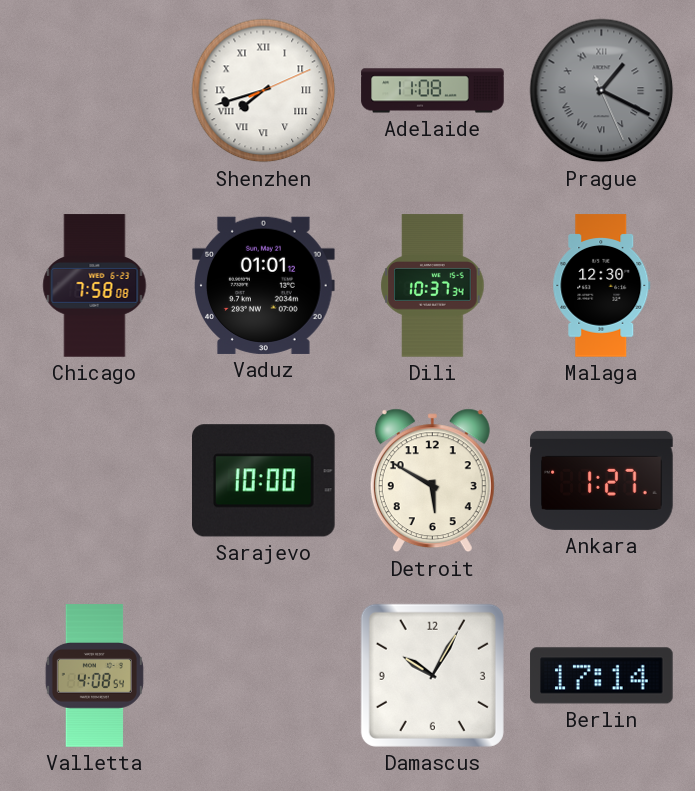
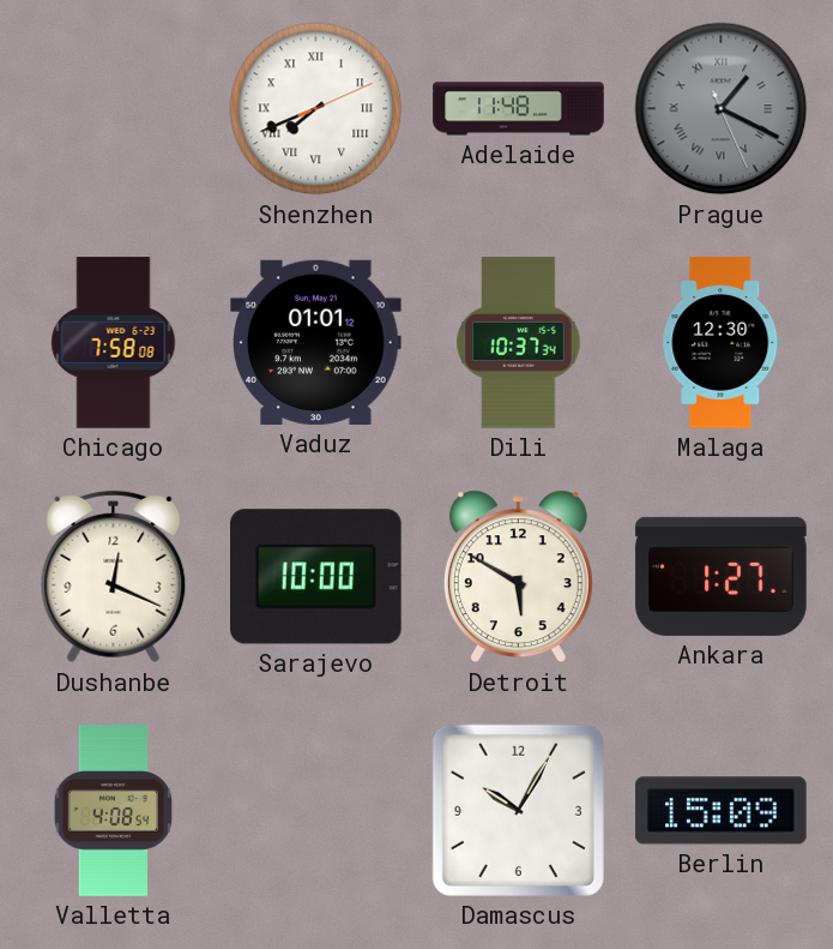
Shenzhen: 7:42 -> 7:41
Adelaide: 11:08 -> 11:48
Dushanbe: none -> 12:19
Berlin: 17:14 -> 15:09
